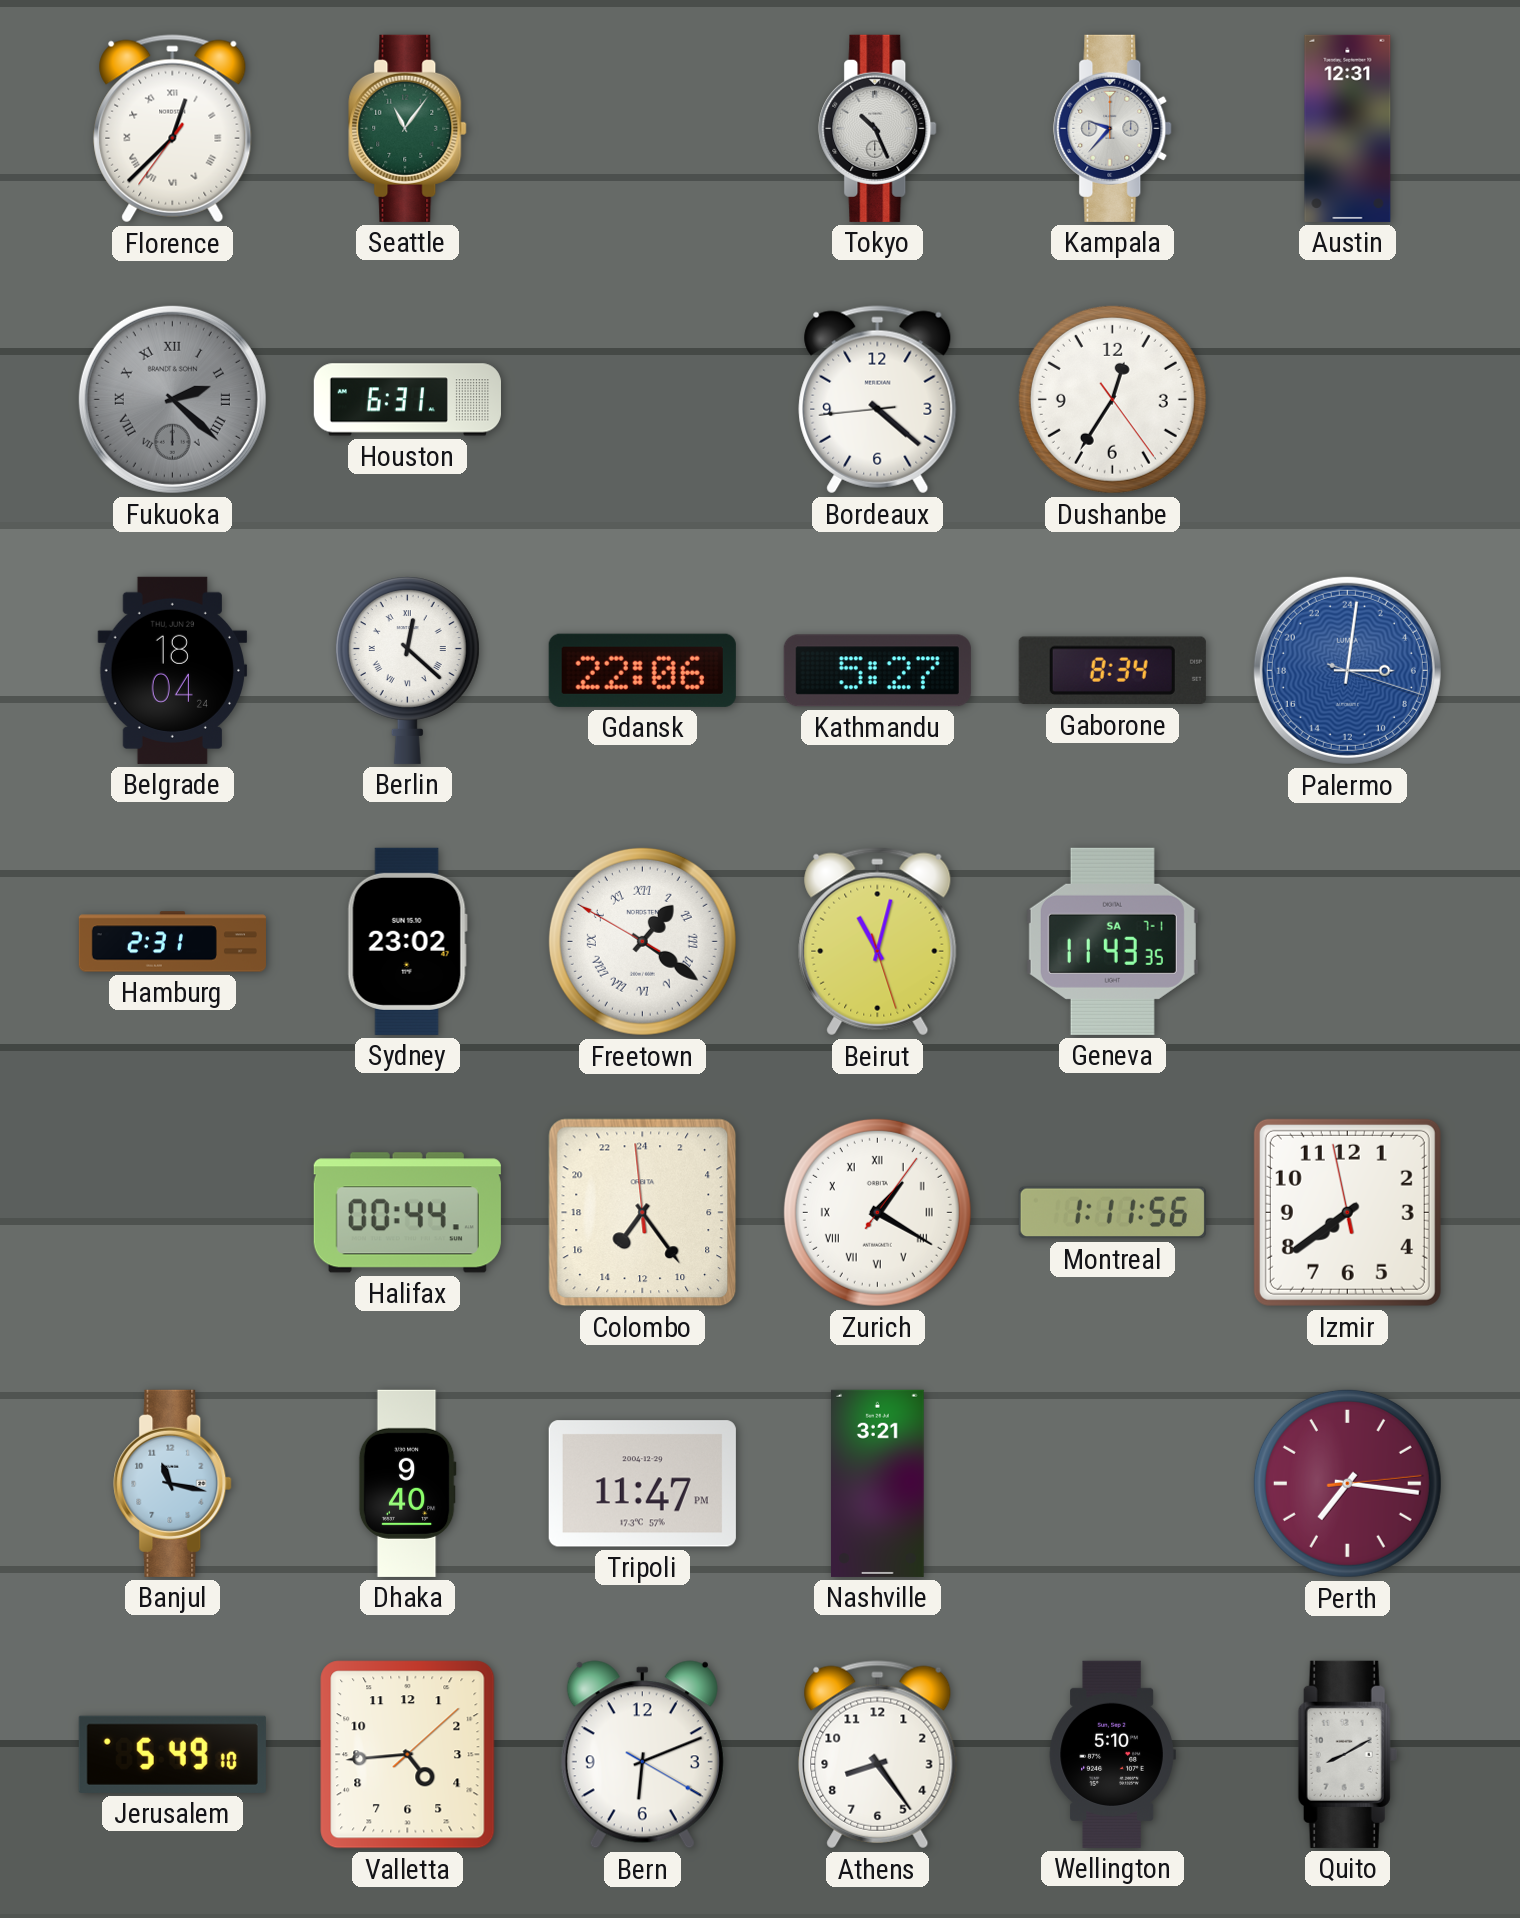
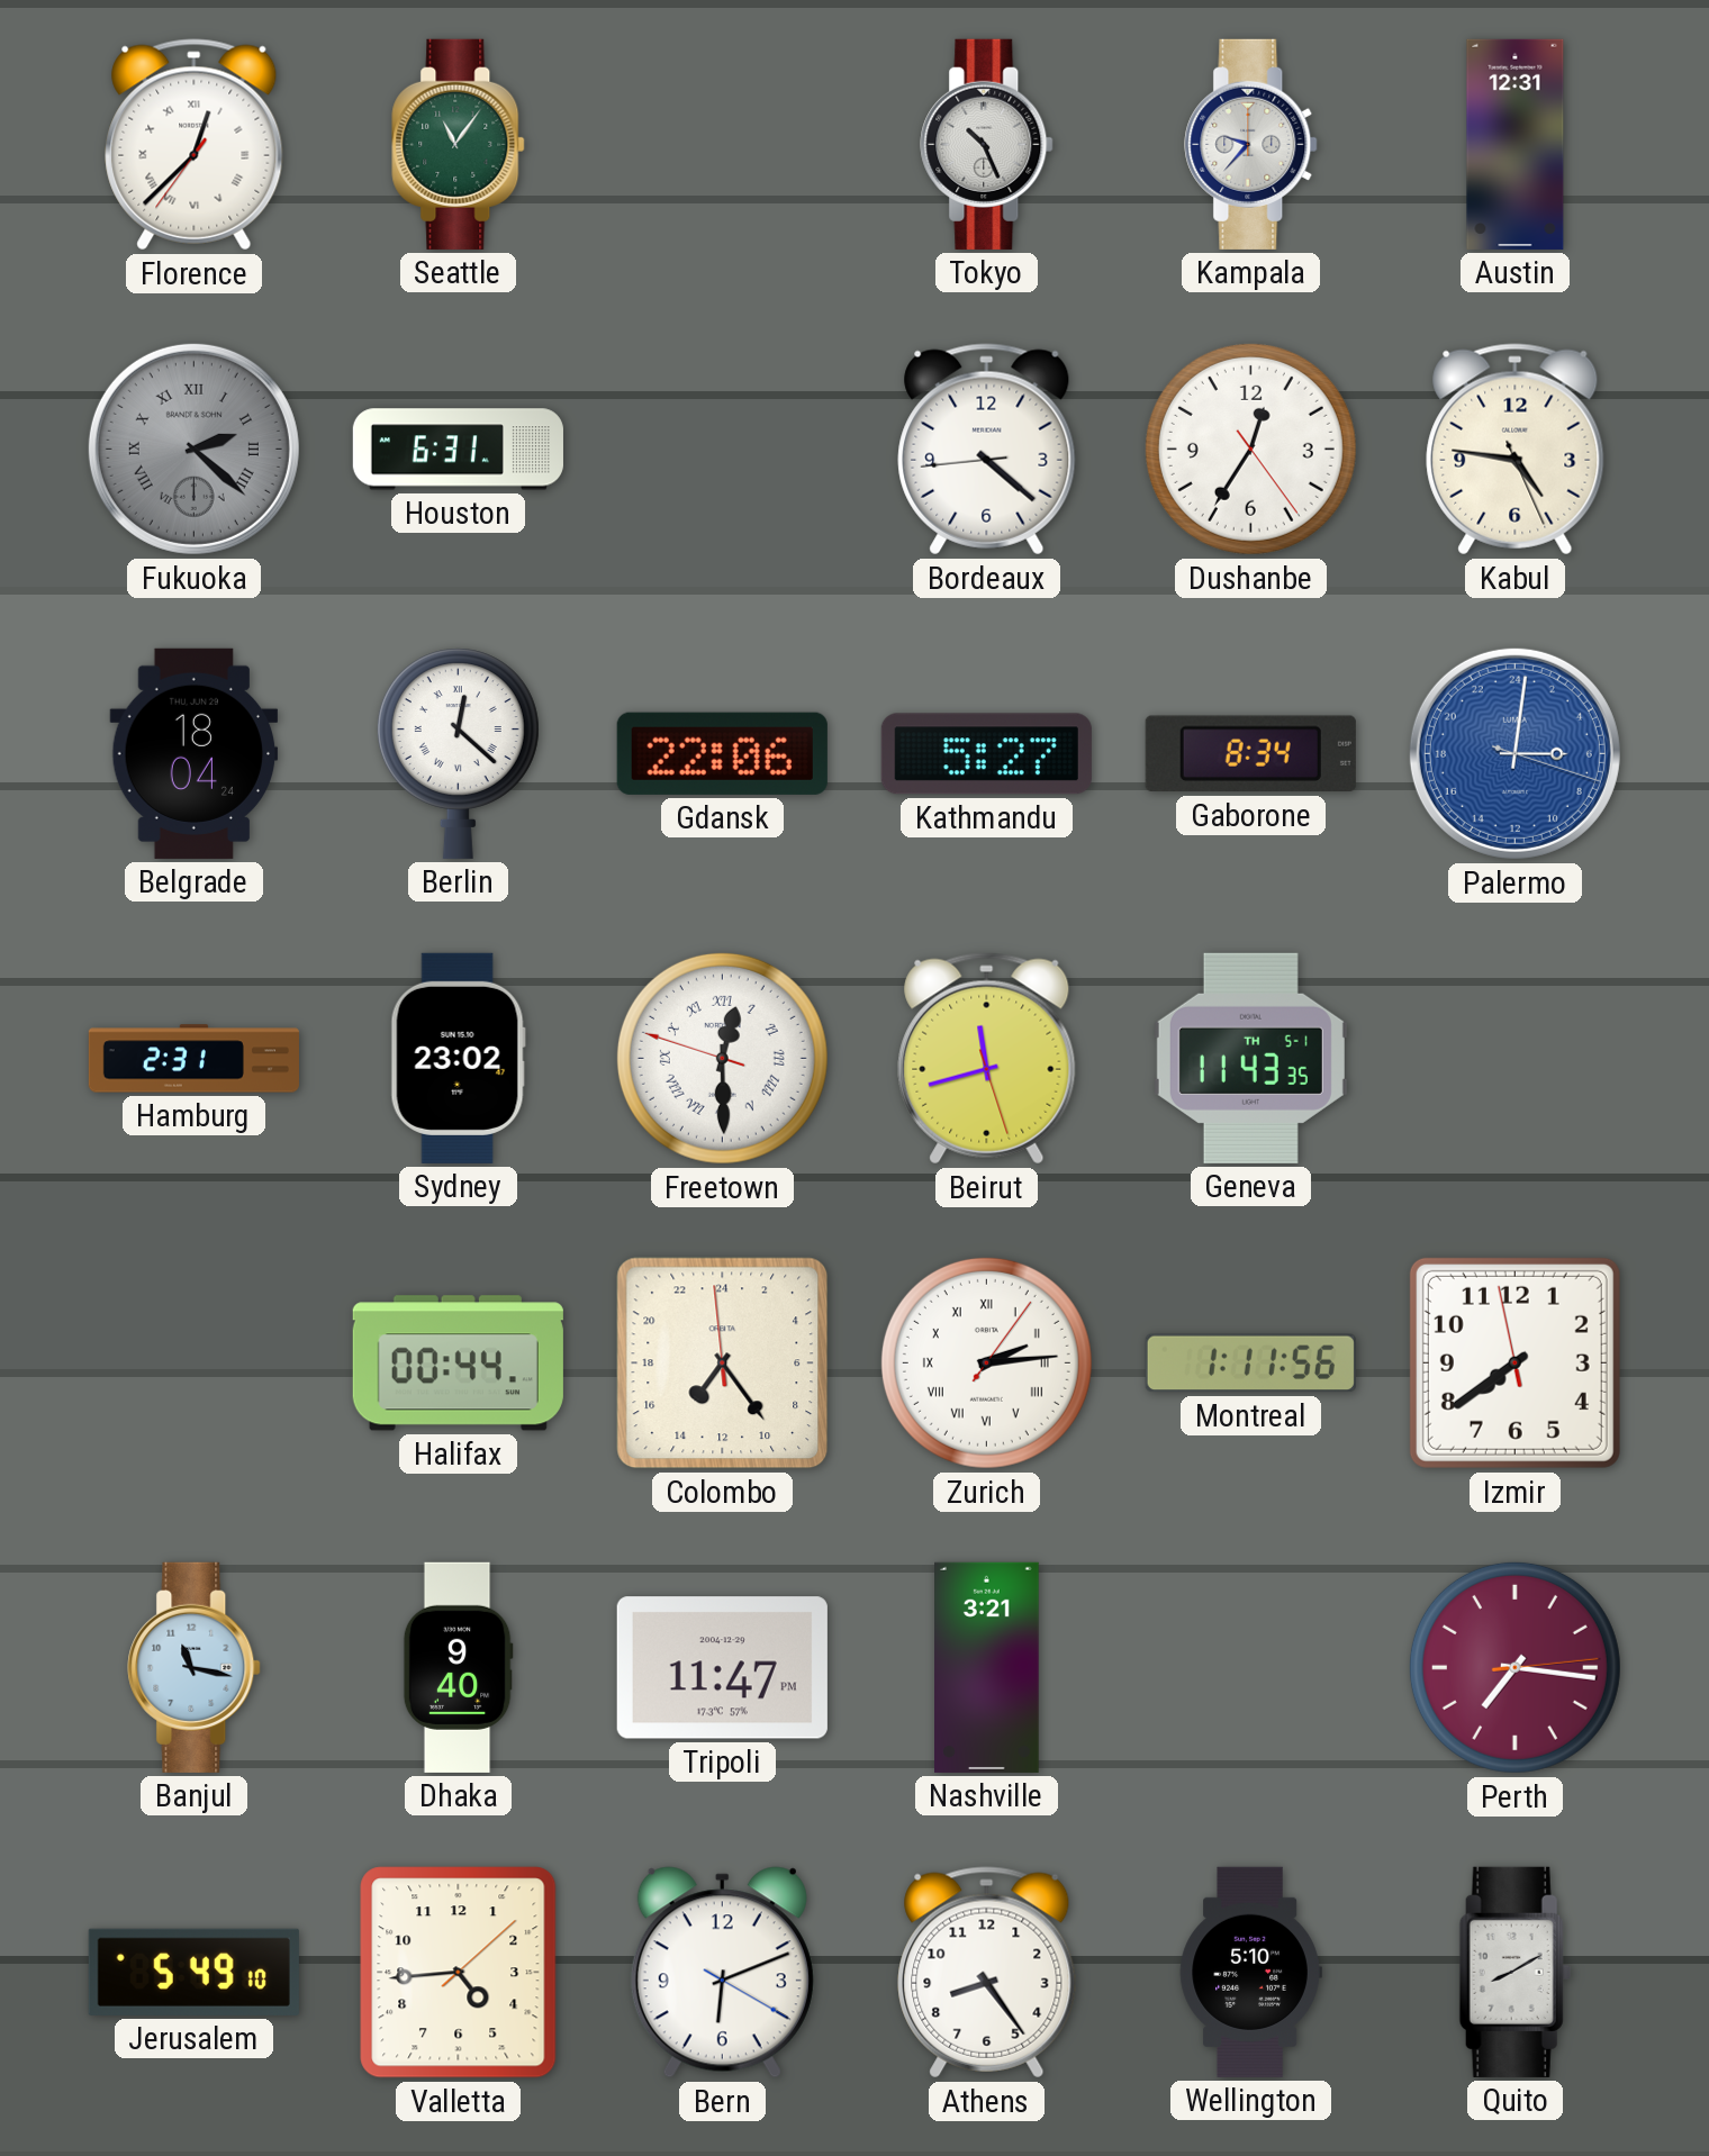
Kabul: none -> 4:46
Freetown: 1:20 -> 12:29
Beirut: 11:02 -> 11:42
Geneva date: SA 7-1 -> TH 5-1
Zurich: 1:20 -> 2:14
